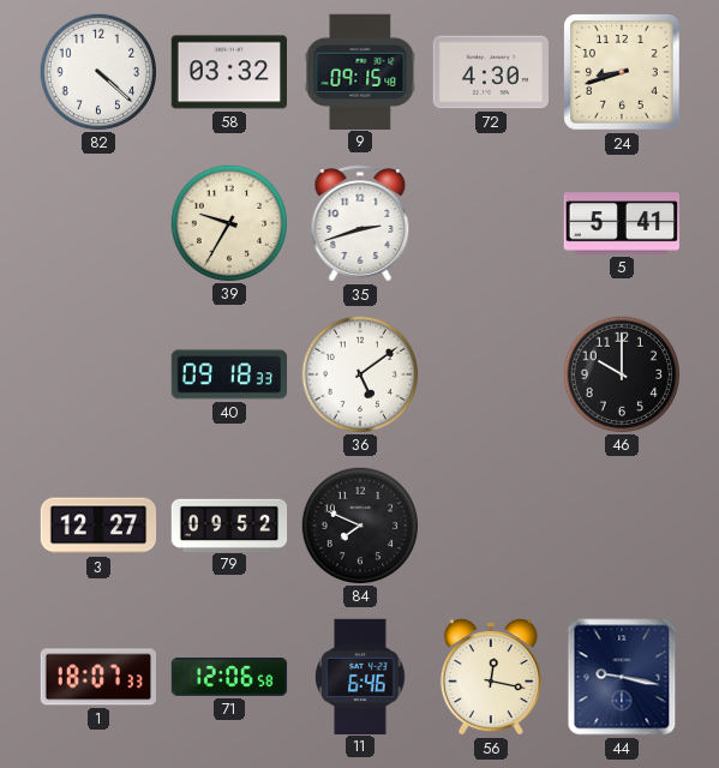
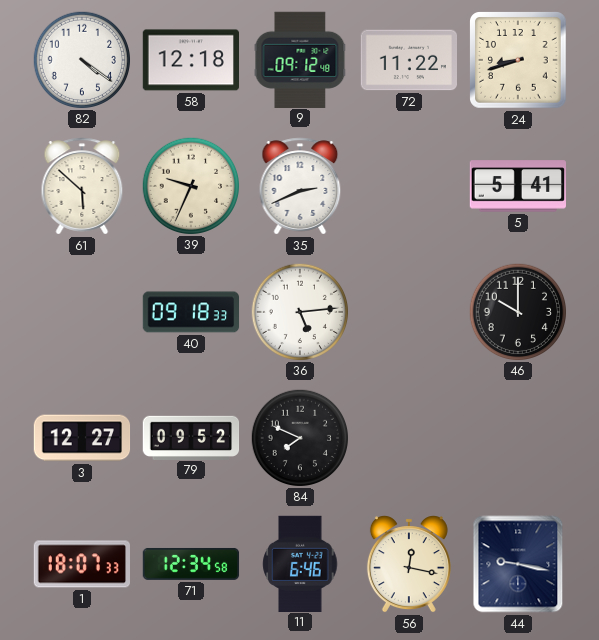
82: 4:22 -> 4:21
58: 03:32 -> 12:18
9: 09:15 -> 09:12
72: 4:30 -> 11:22
61: none -> 5:52
39: 9:35 -> 9:34
35: 2:42 -> 2:41
36: 5:09 -> 5:14
71: 12:06 -> 12:34
